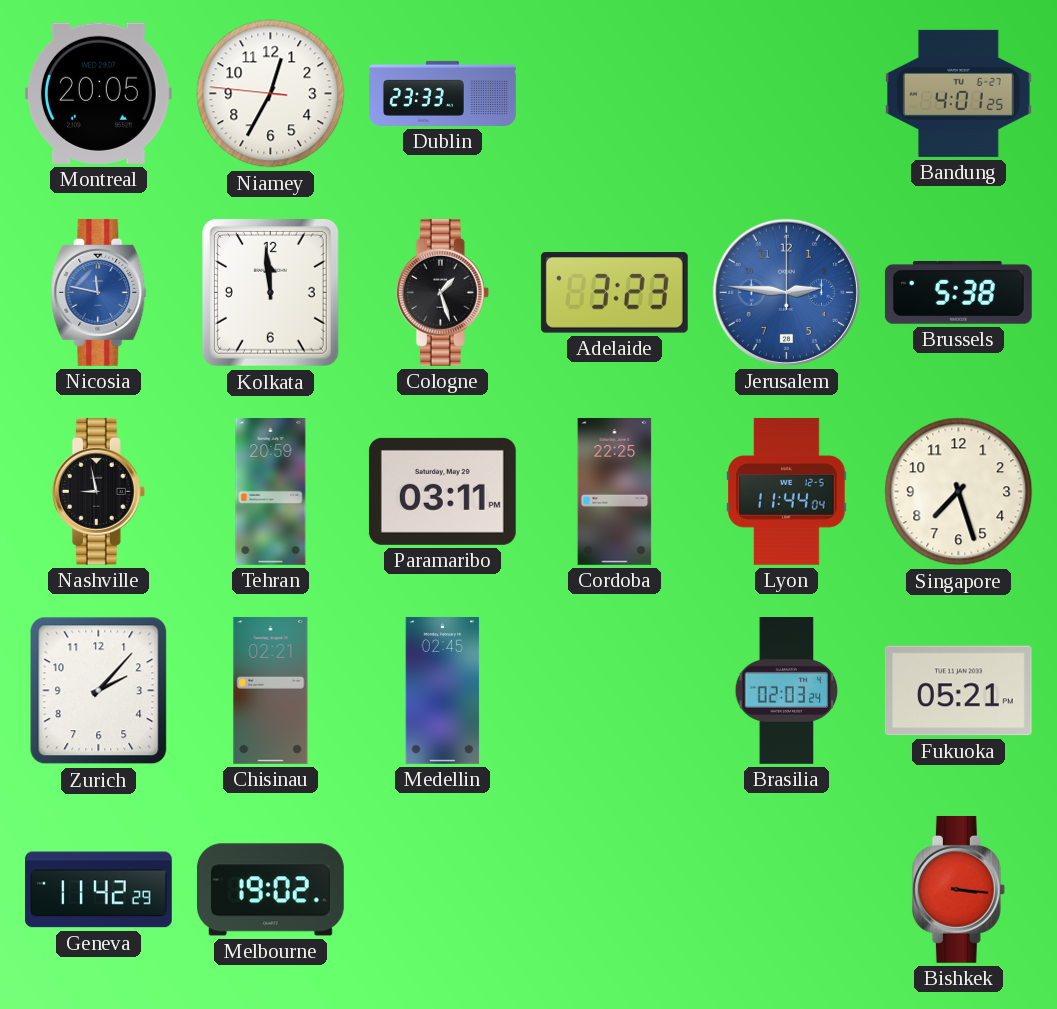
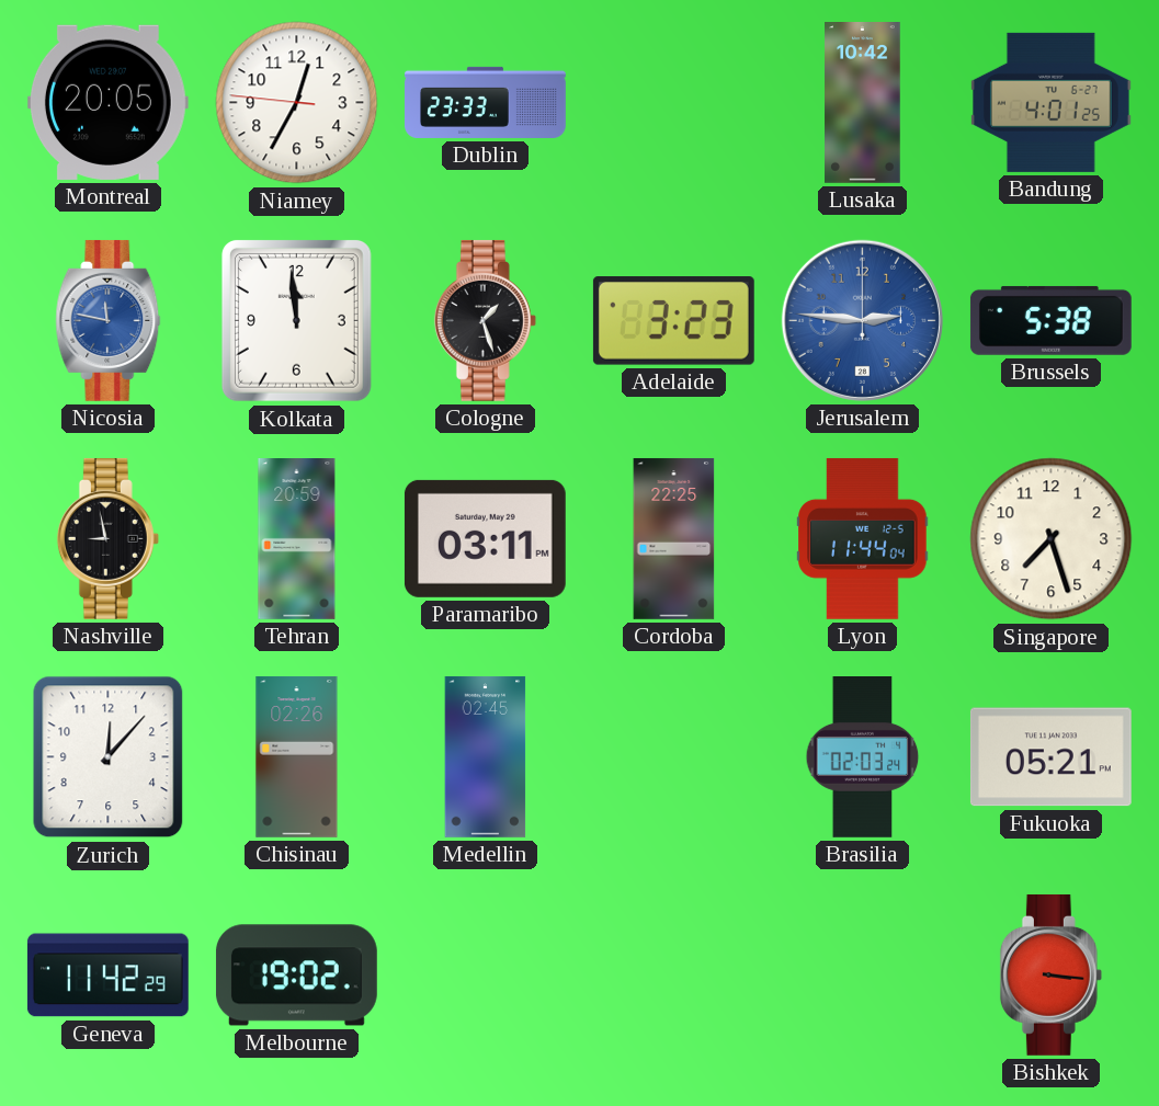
Lusaka: none -> 10:42
Zurich: 2:07 -> 12:07
Chisinau: 02:21 -> 02:26
